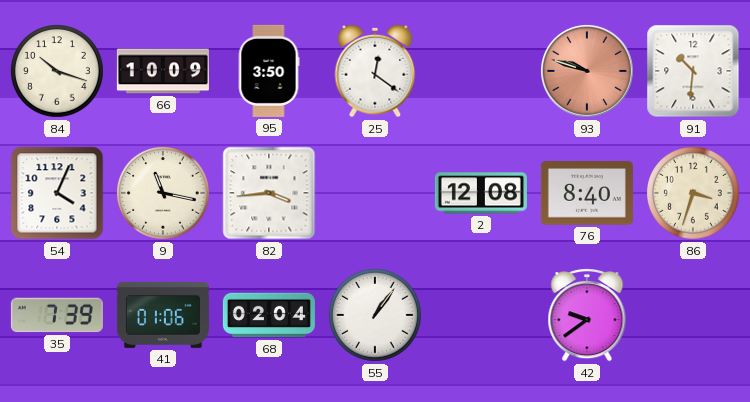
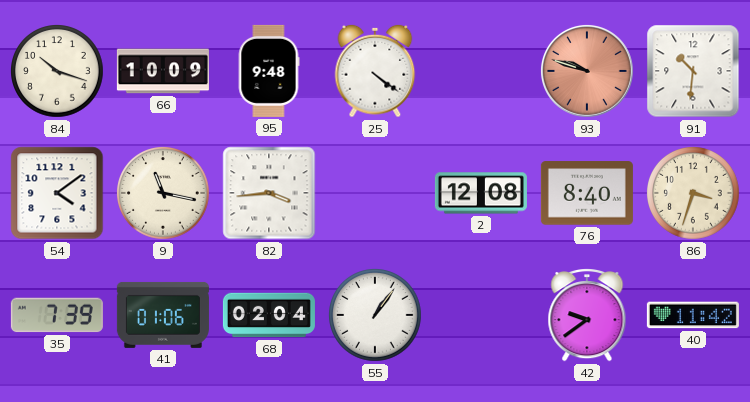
95: 3:50 -> 9:48
25: 12:21 -> 4:21
54: 4:04 -> 4:09
40: none -> 11:42
